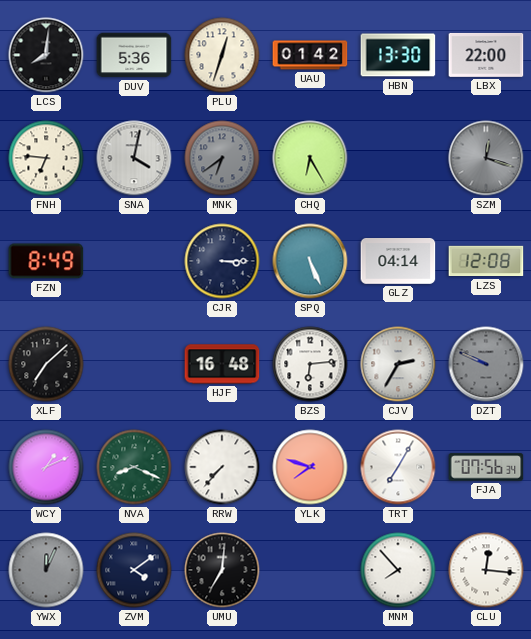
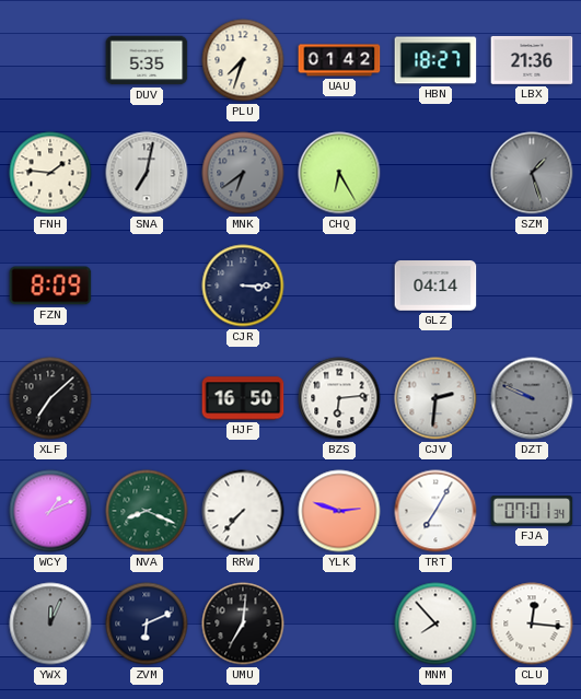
LCS: 8:01 -> none
DUV: 5:36 -> 5:35
PLU: 12:33 -> 7:33
HBN: 13:30 -> 18:27
LBX: 22:00 -> 21:36
FNH: 6:46 -> 1:46
SNA: 4:02 -> 7:02
SZM: 12:18 -> 1:27
FZN: 8:49 -> 8:09
SPQ: 5:26 -> none
LZS: 12:08 -> none
HJF: 16:48 -> 16:50
CJV: 2:35 -> 2:31
YLK: 7:48 -> 2:48
FJA: 07:56 -> 07:01
ZVM: 4:09 -> 6:11
